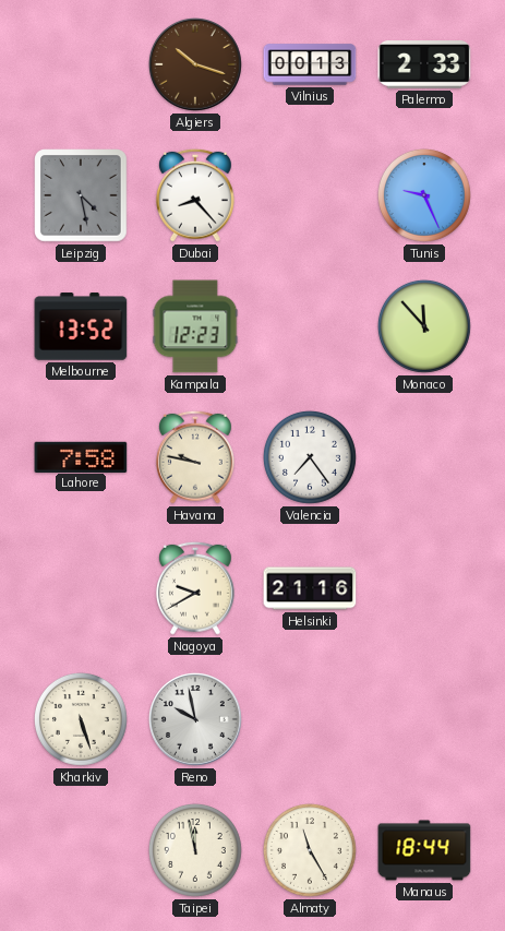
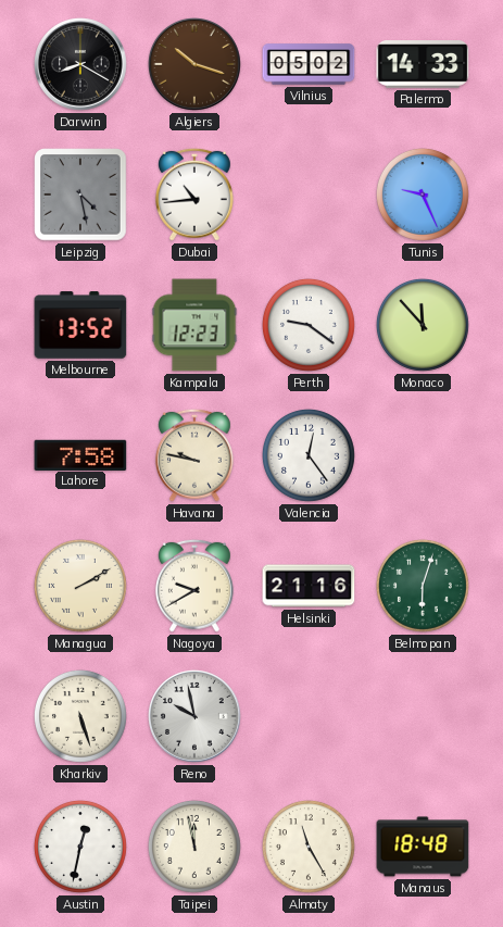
Darwin: none -> 8:20
Vilnius: 00:13 -> 05:02
Palermo: 2:33 -> 14:33
Dubai: 8:23 -> 10:44
Perth: none -> 9:21
Valencia: 7:24 -> 12:24
Managua: none -> 2:10
Belmopan: none -> 6:03
Austin: none -> 12:32
Manaus: 18:44 -> 18:48
